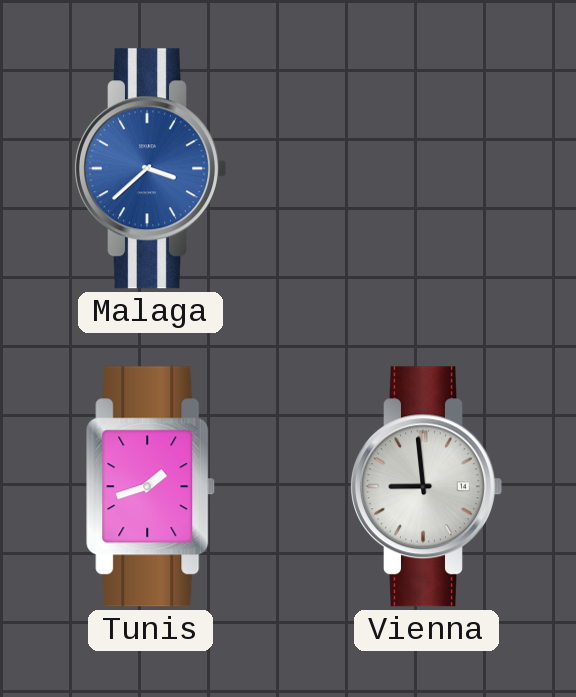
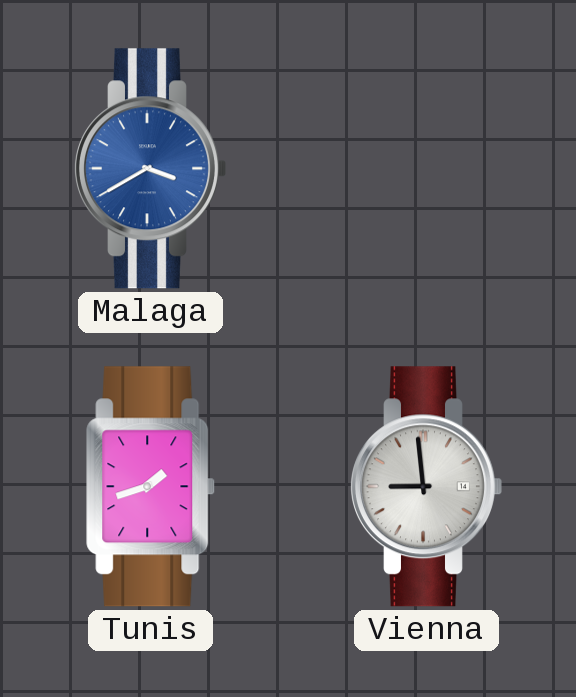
Malaga: 3:38 -> 3:40
